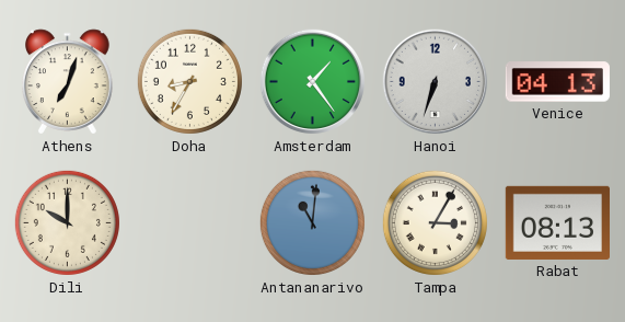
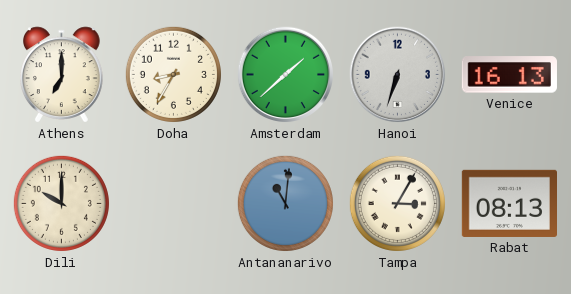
Athens: 7:03 -> 7:00
Amsterdam: 1:24 -> 1:38
Venice: 04:13 -> 16:13
